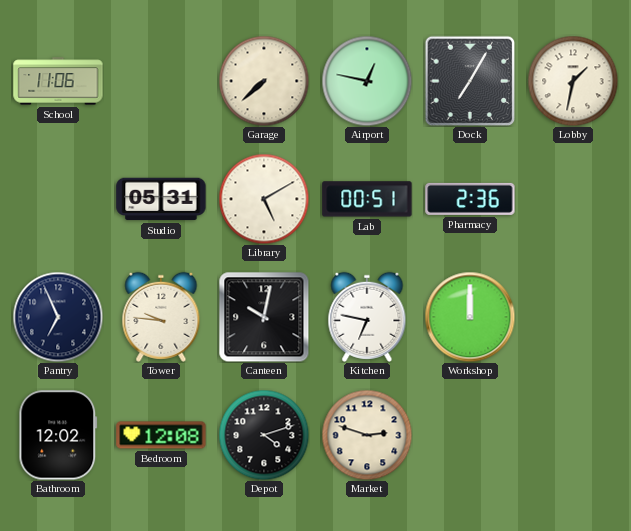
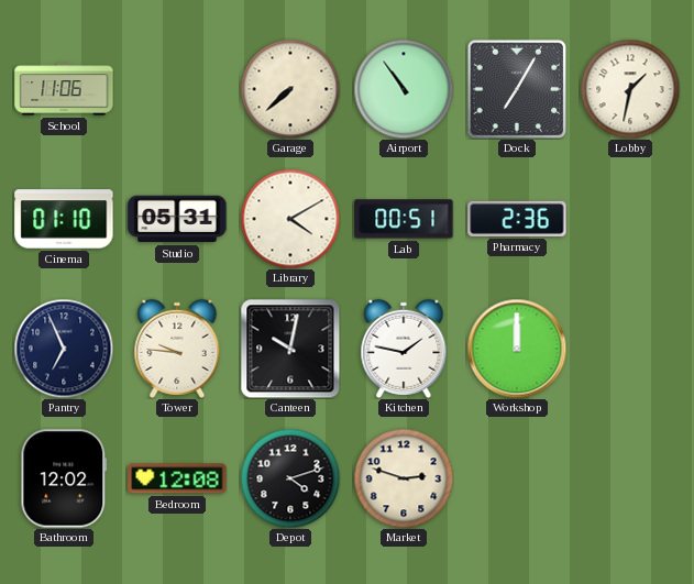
Airport: 12:47 -> 10:54
Cinema: none -> 01:10
Library: 5:10 -> 4:10
Kitchen: 6:47 -> 1:47
